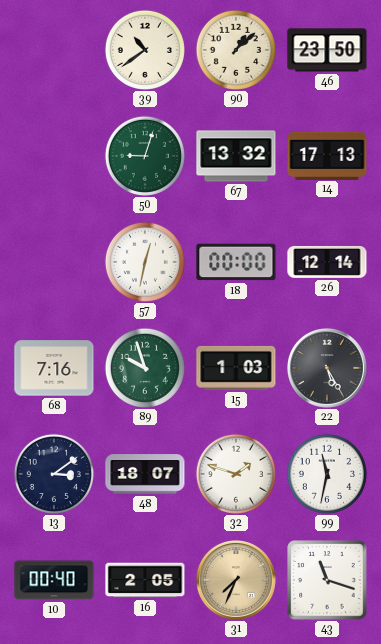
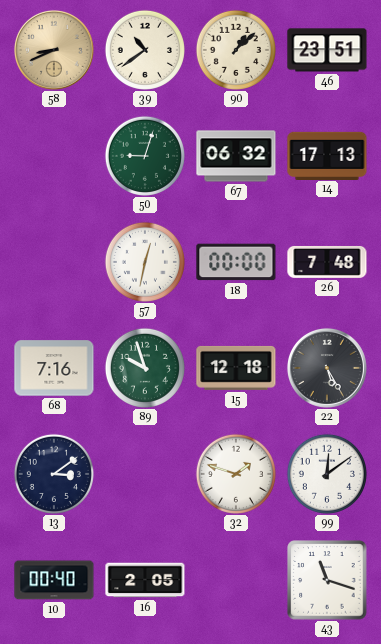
58: none -> 8:41
46: 23:50 -> 23:51
67: 13:32 -> 06:32
26: 12:14 -> 7:48
15: 1:03 -> 12:18
48: 18:07 -> none
99: 11:32 -> 12:09
31: 7:34 -> none
